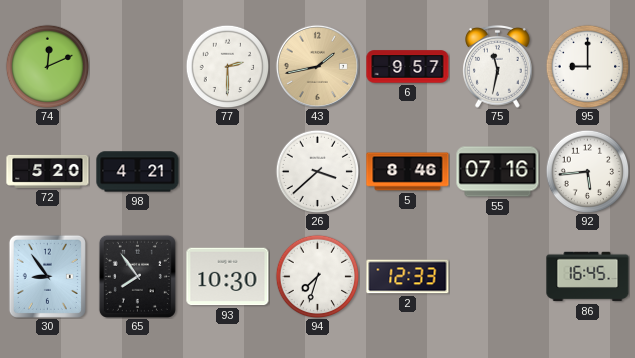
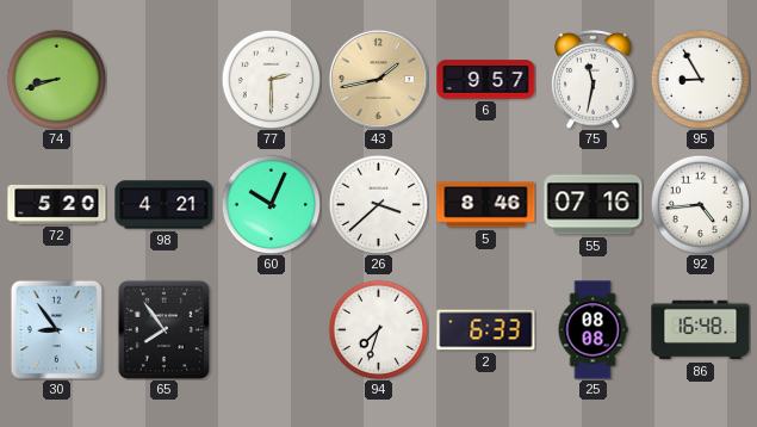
74: 12:11 -> 8:42
95: 9:00 -> 8:55
60: none -> 10:04
92: 5:44 -> 4:44
93: 10:30 -> none
2: 12:33 -> 6:33
25: none -> 08:08
86: 16:45 -> 16:48
